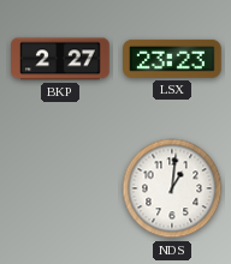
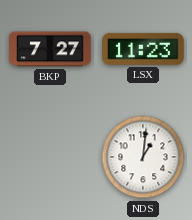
BKP: 2:27 -> 7:27
LSX: 23:23 -> 11:23
